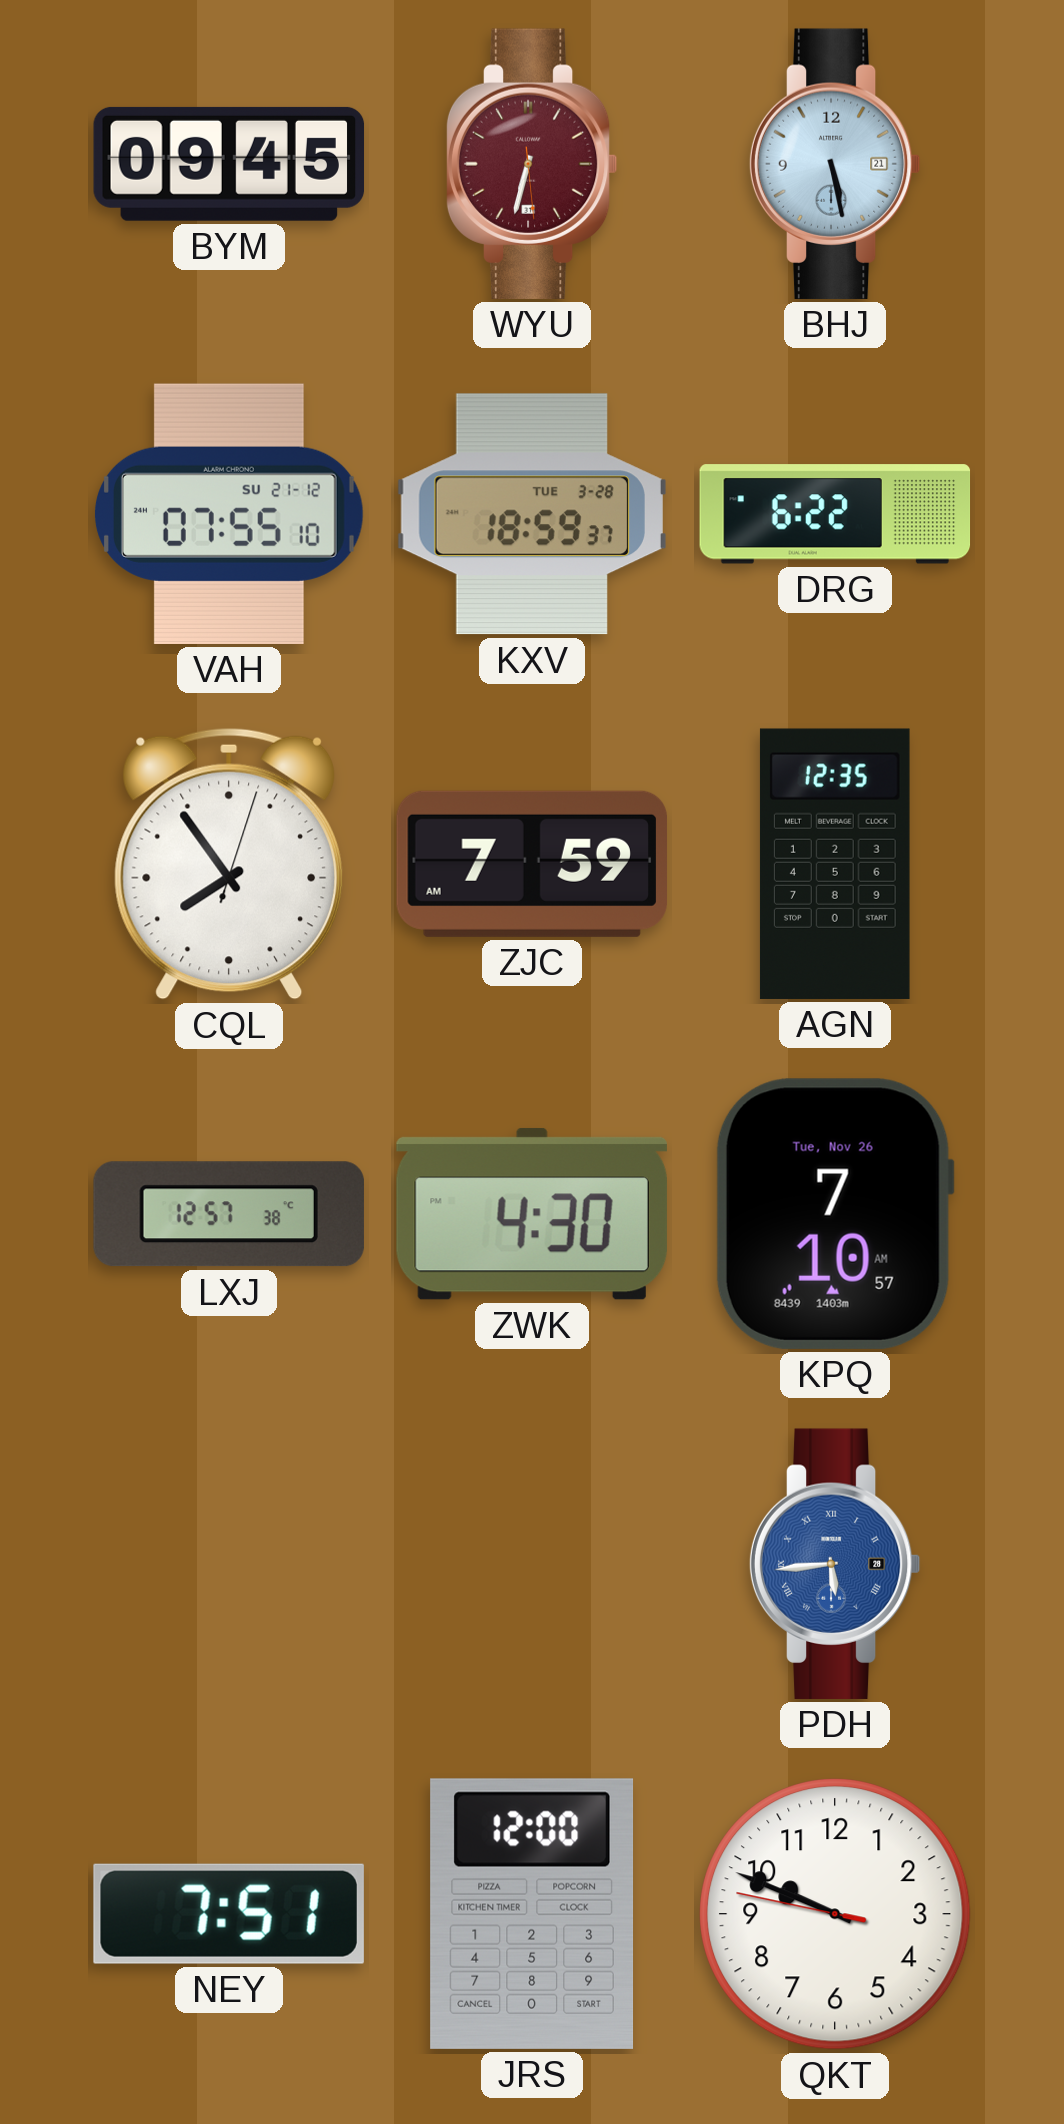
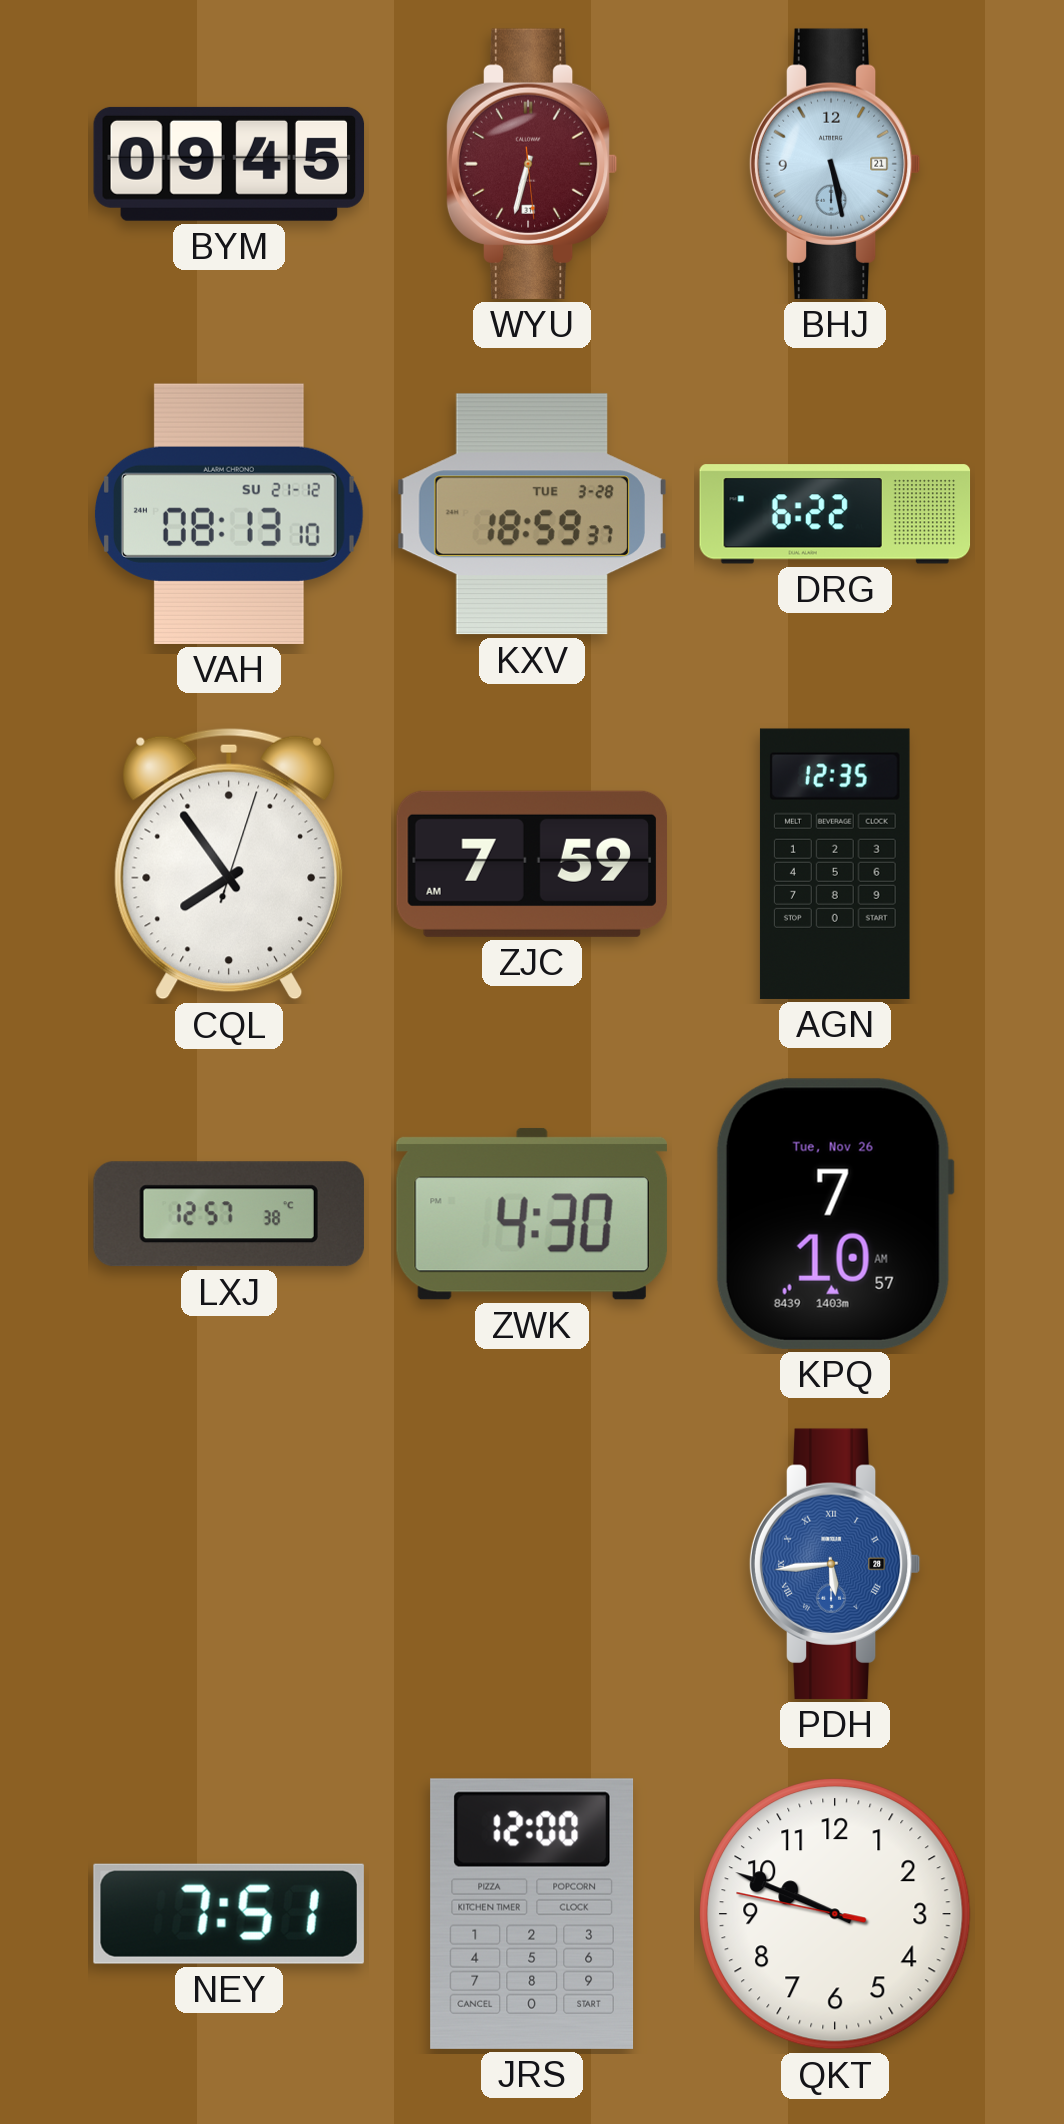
VAH: 07:55 -> 08:13
